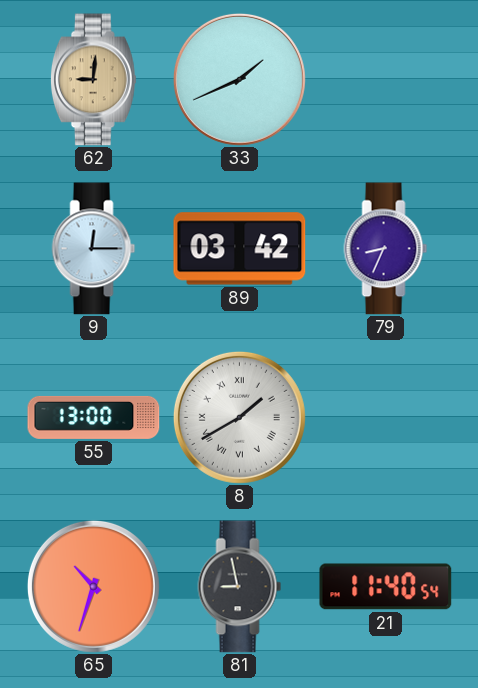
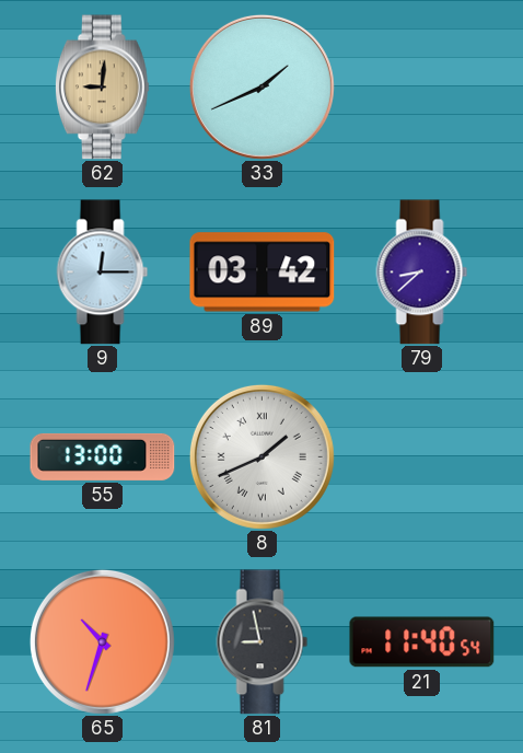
79: 8:34 -> 8:38
8: 1:40 -> 1:41
